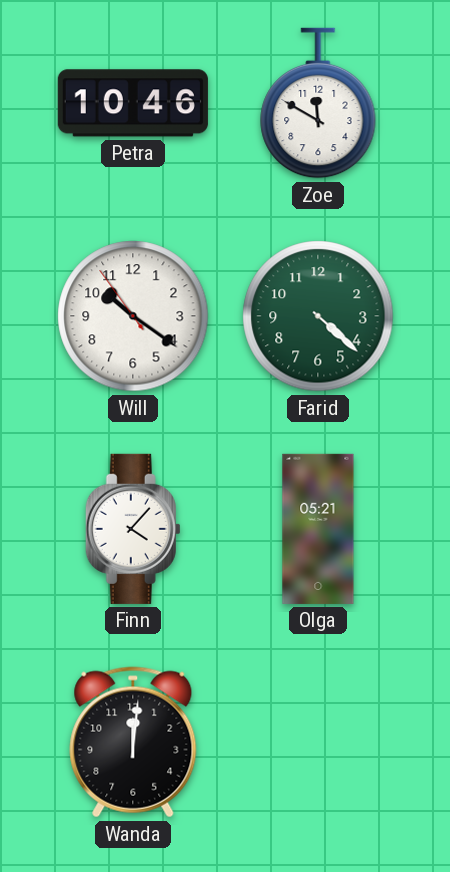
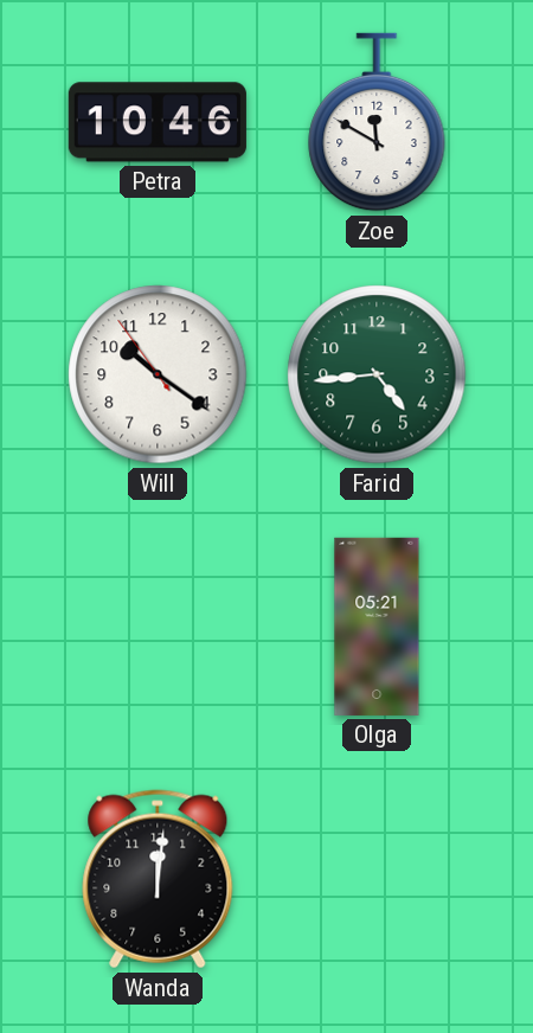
Farid: 4:22 -> 4:44
Finn: 4:07 -> none
